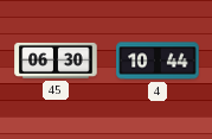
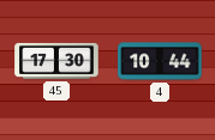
45: 06:30 -> 17:30
